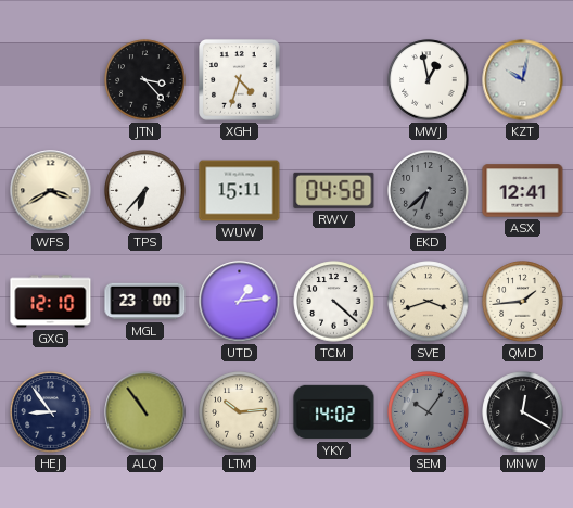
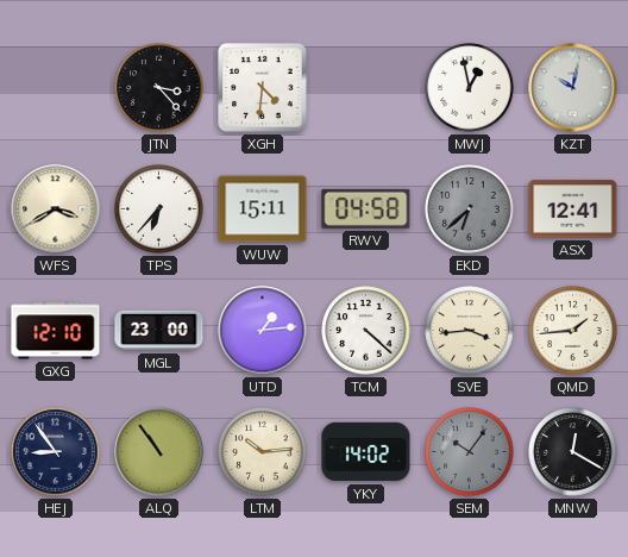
XGH: 4:33 -> 4:31
SVE: 3:42 -> 3:44
